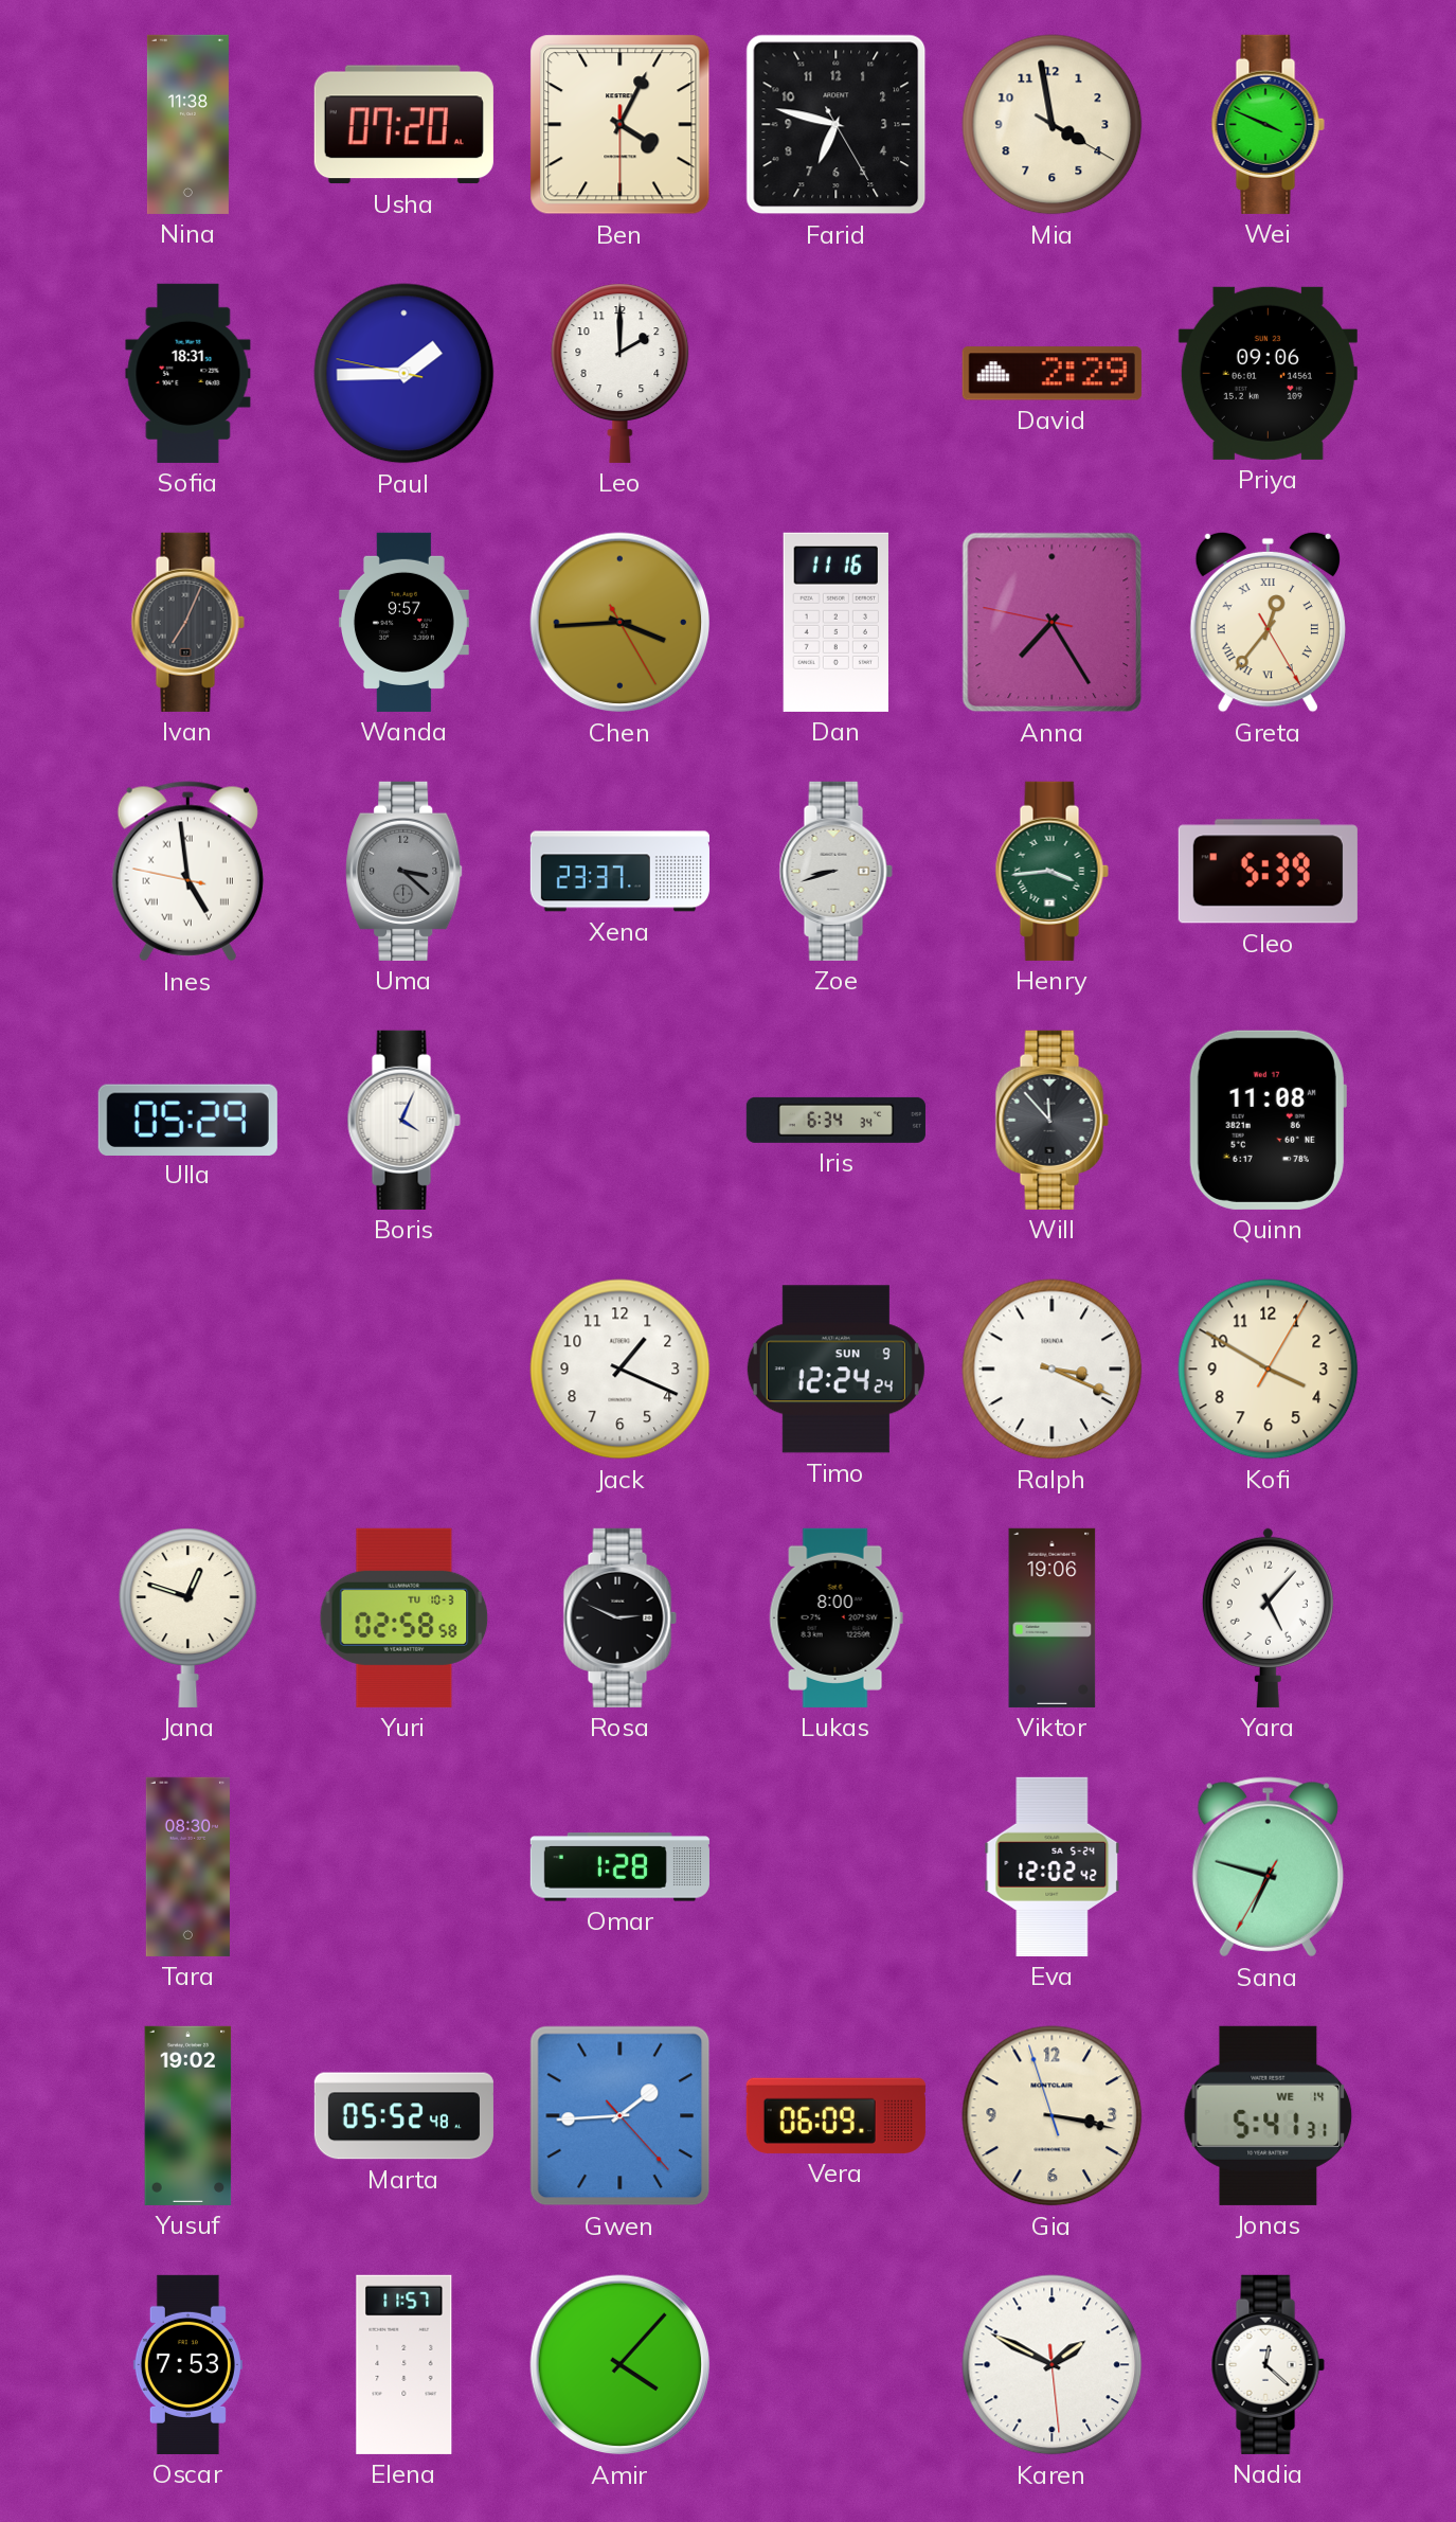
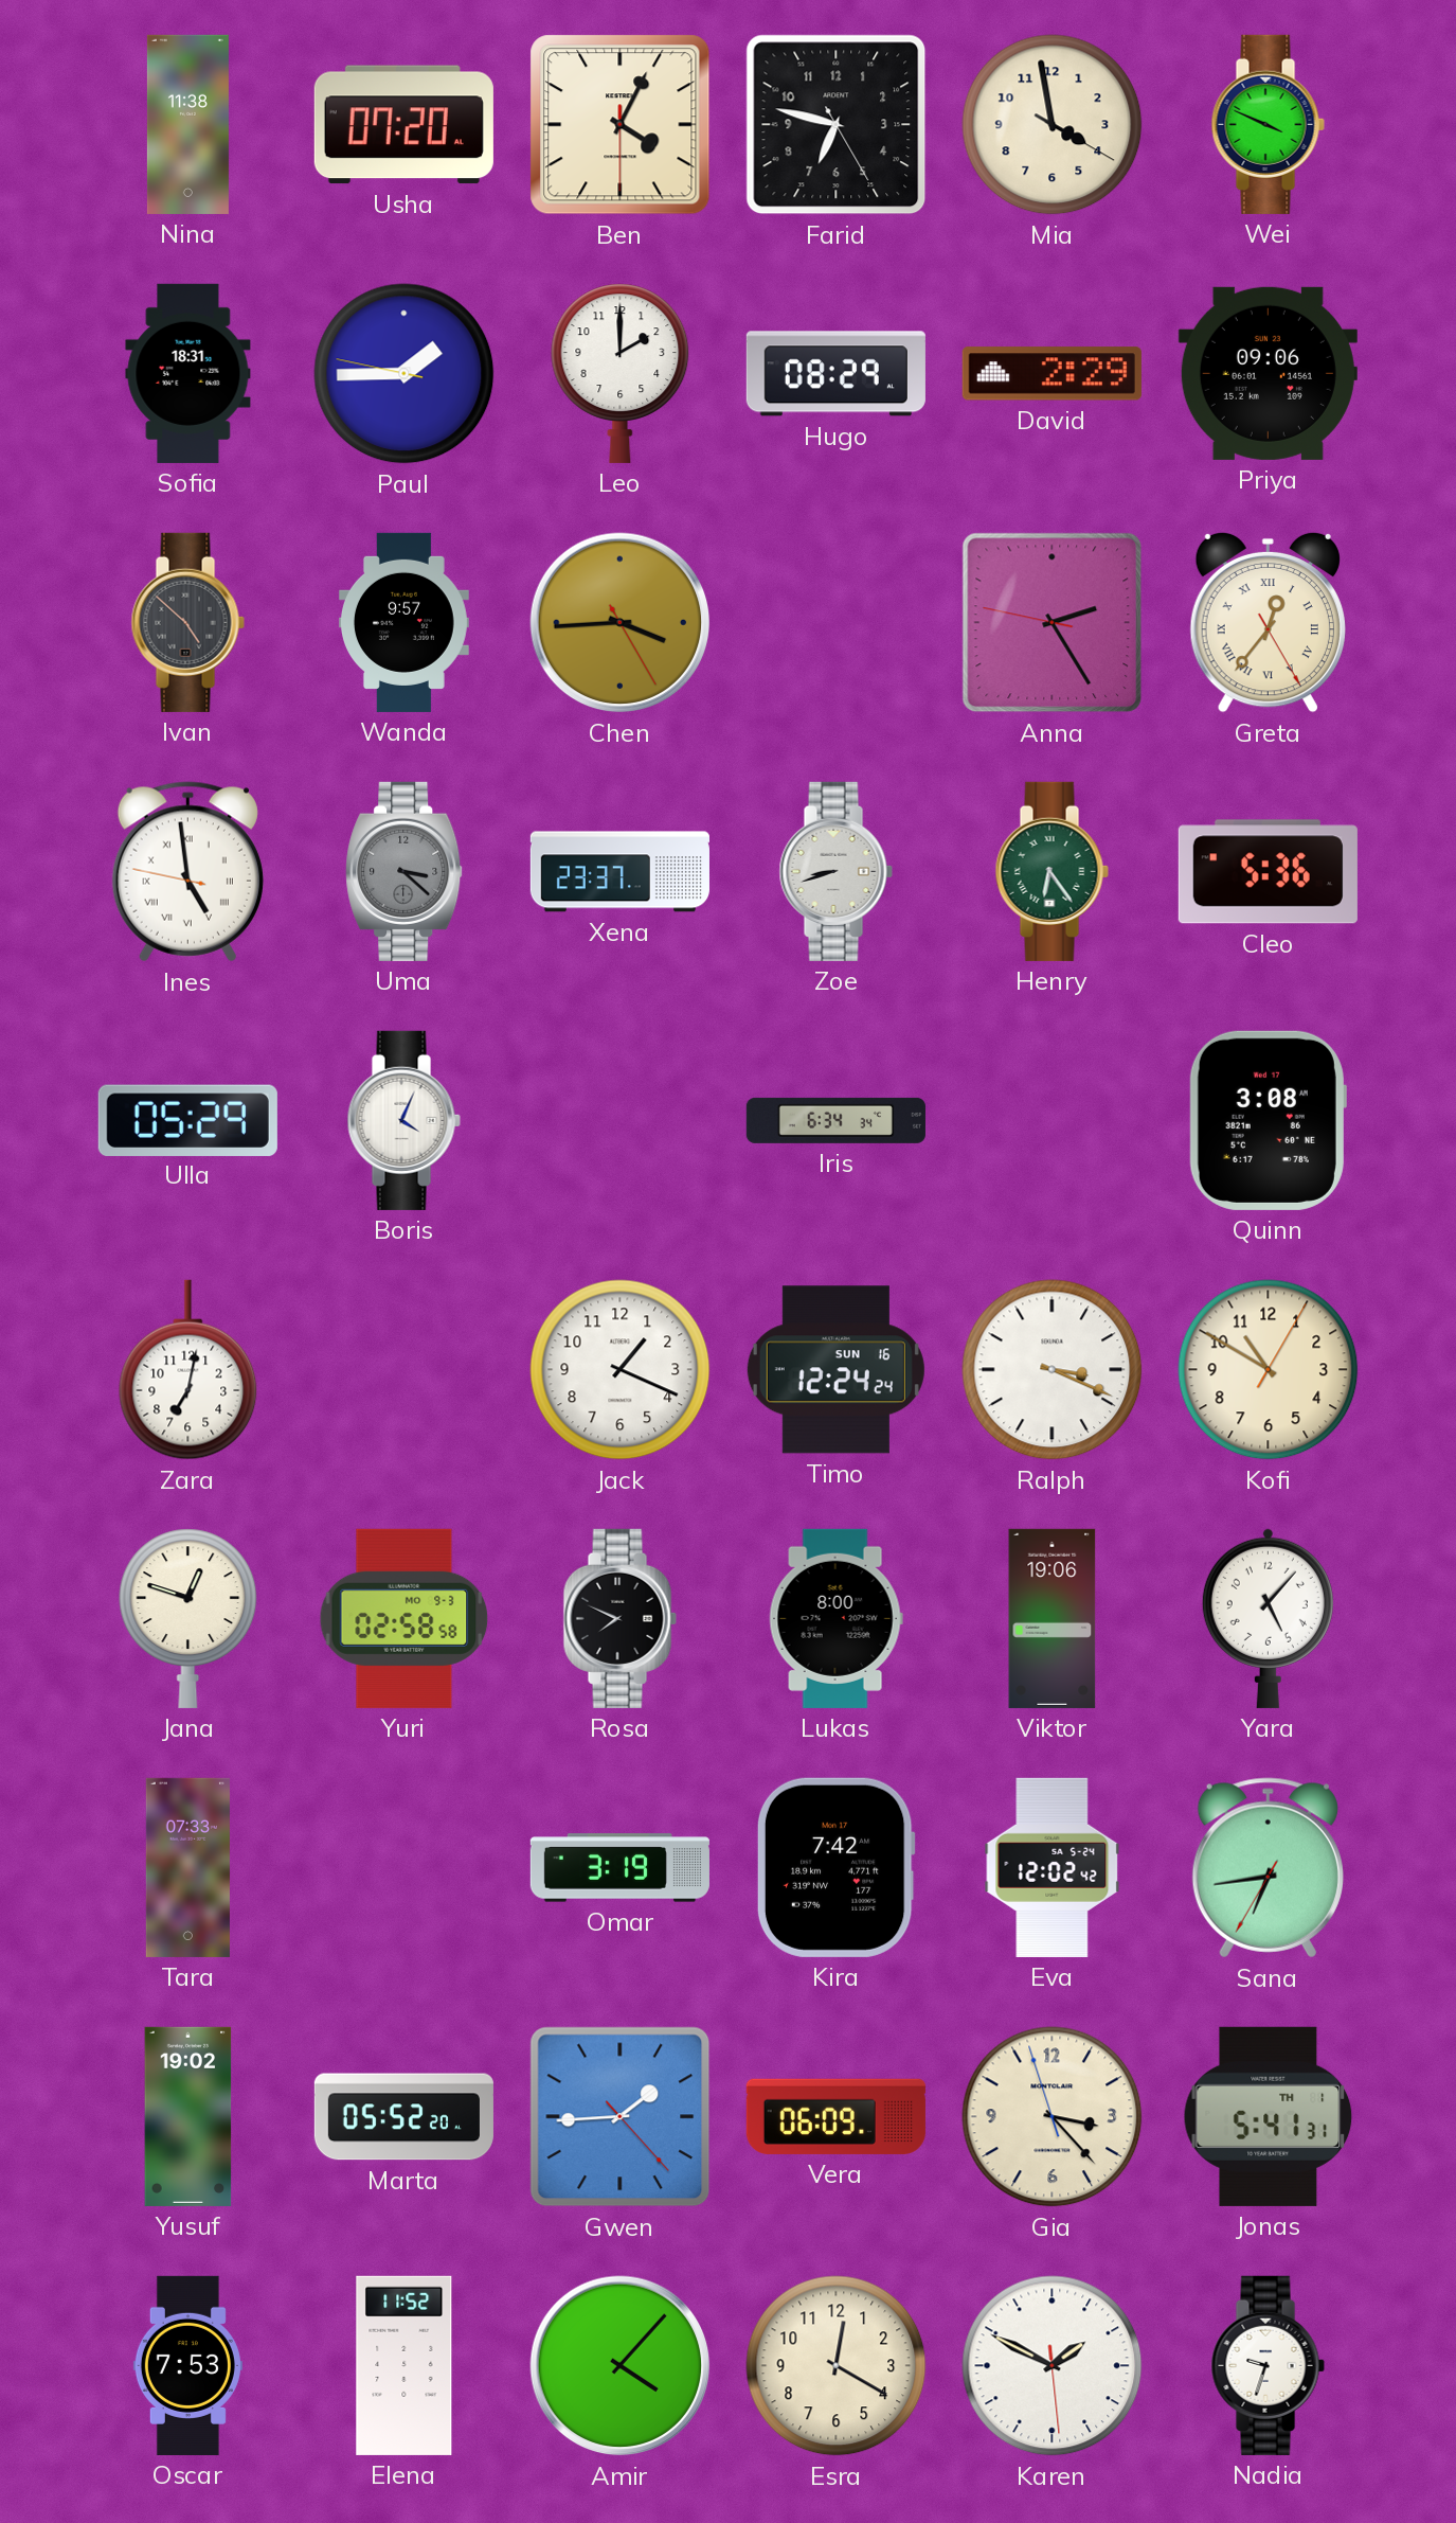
Hugo: none -> 08:29
Ivan: 7:04 -> 4:52
Dan: 11:16 -> none
Anna: 7:24 -> 2:24
Henry: 3:44 -> 6:24
Cleo: 5:39 -> 5:36
Will: 11:53 -> none
Quinn: 11:08 -> 3:08
Zara: none -> 7:02
Timo date: SUN 9 -> SUN 16
Kofi: 3:50 -> 10:50
Yuri date: TU 10-3 -> MO 9-3
Rosa: 2:49 -> 7:49
Tara: 08:30 -> 07:33
Omar: 1:28 -> 3:19
Kira: none -> 7:42
Sana: 6:47 -> 6:43
Marta: 05:52:48 -> 05:52:20
Gia: 3:16 -> 3:22
Jonas date: WE 14 -> TH 1
Elena: 11:57 -> 11:52
Esra: none -> 12:20
Nadia: 12:22 -> 9:33
